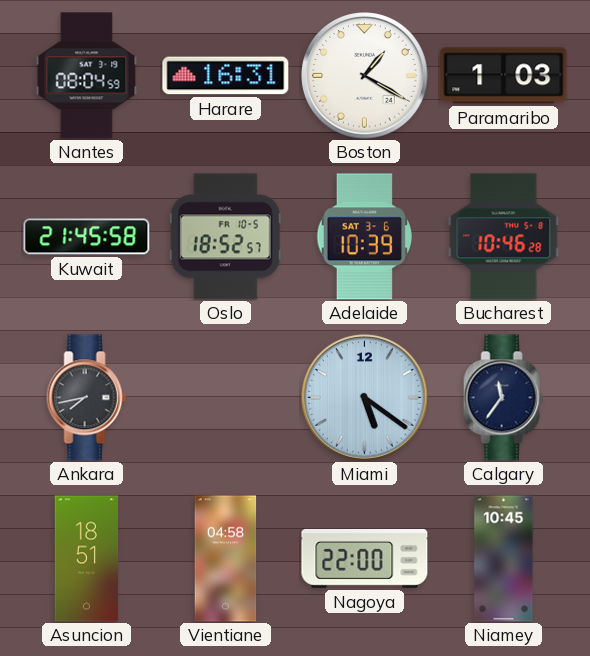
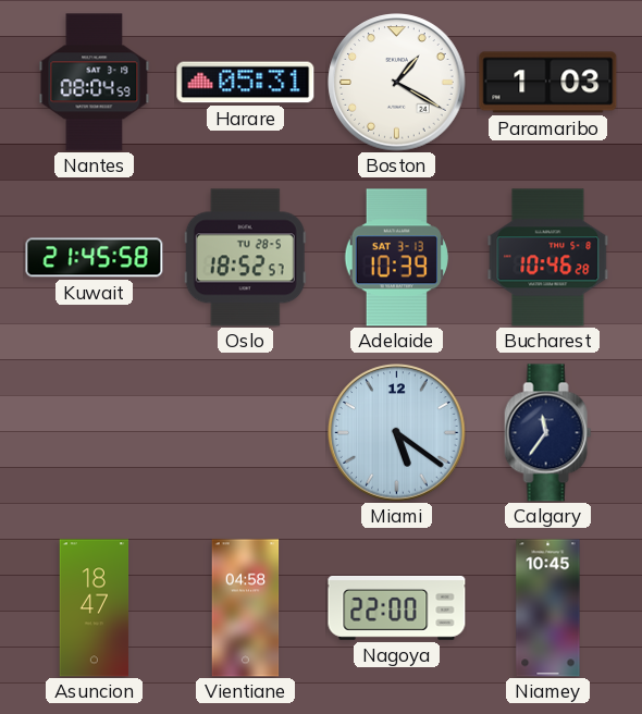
Harare: 16:31 -> 05:31
Oslo date: FR 10-5 -> TU 28-5
Adelaide date: SAT 3-6 -> SAT 3-13
Ankara: 7:43 -> none
Asuncion: 18:51 -> 18:47
